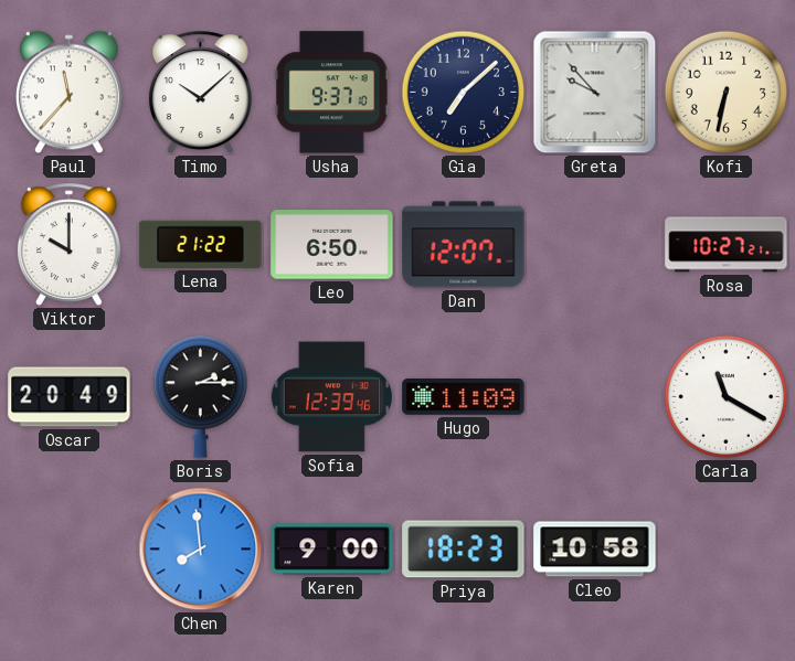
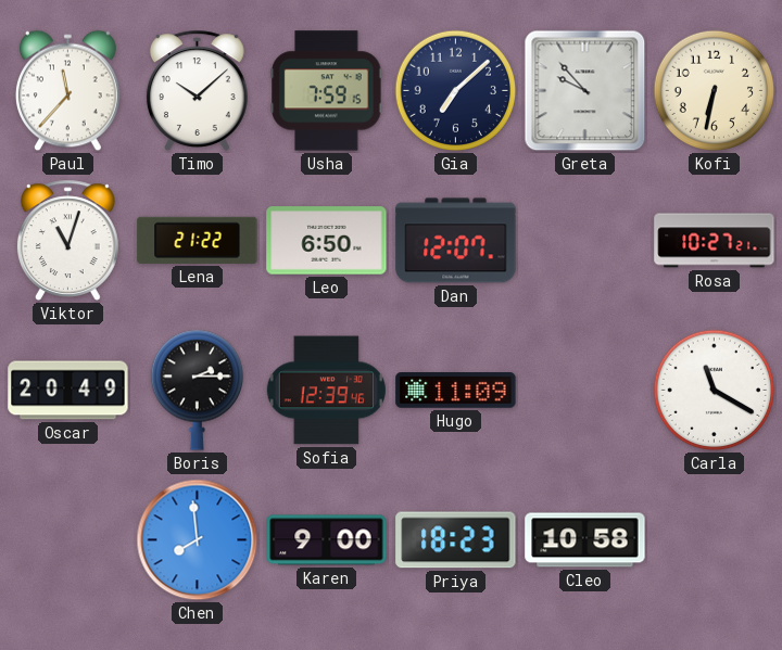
Usha: 9:37 -> 7:59
Viktor: 10:00 -> 11:03
